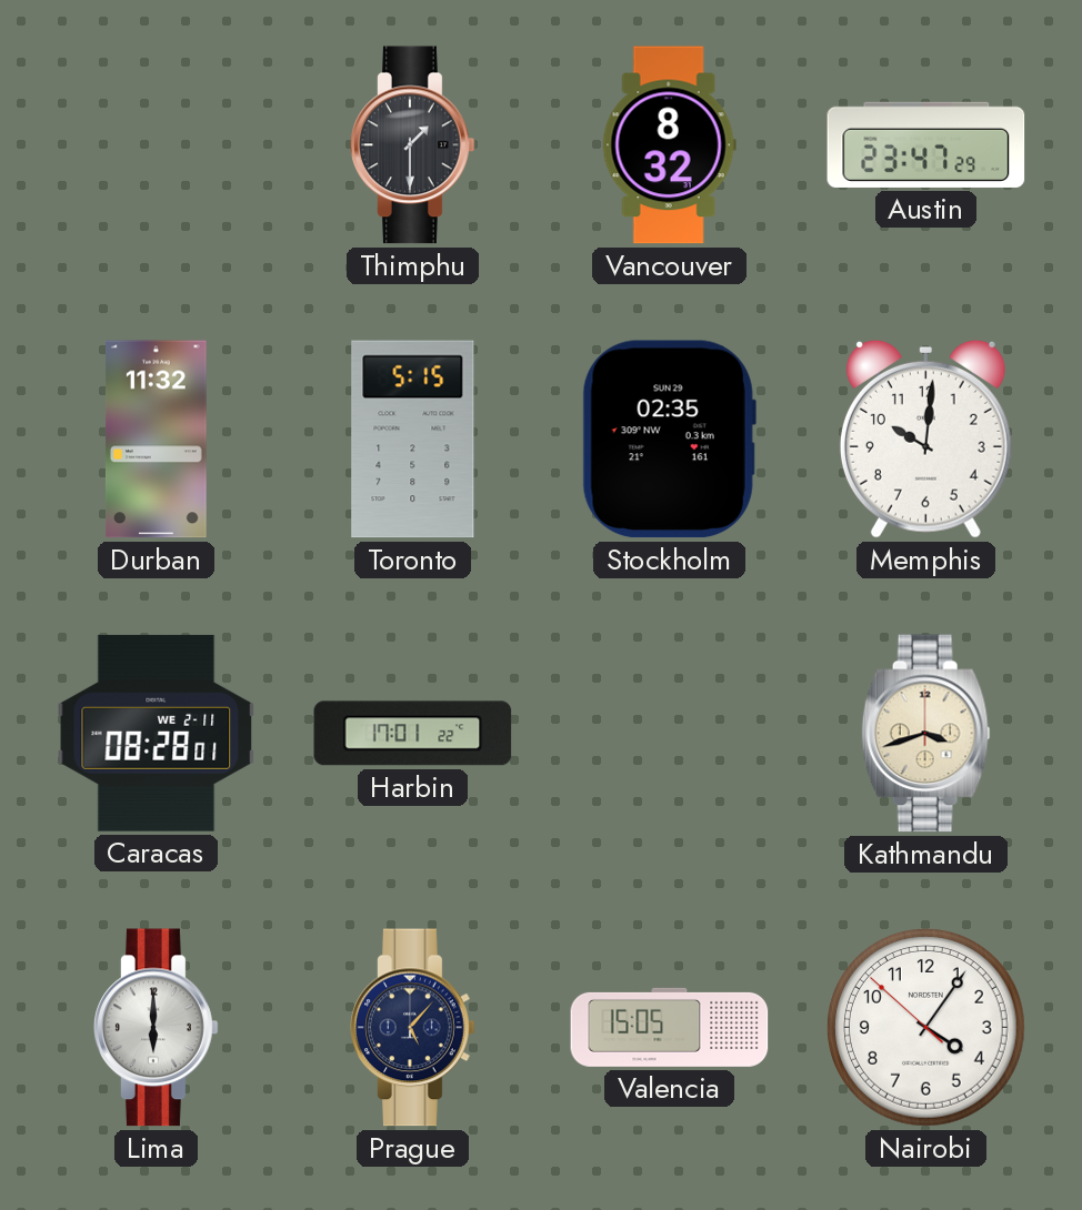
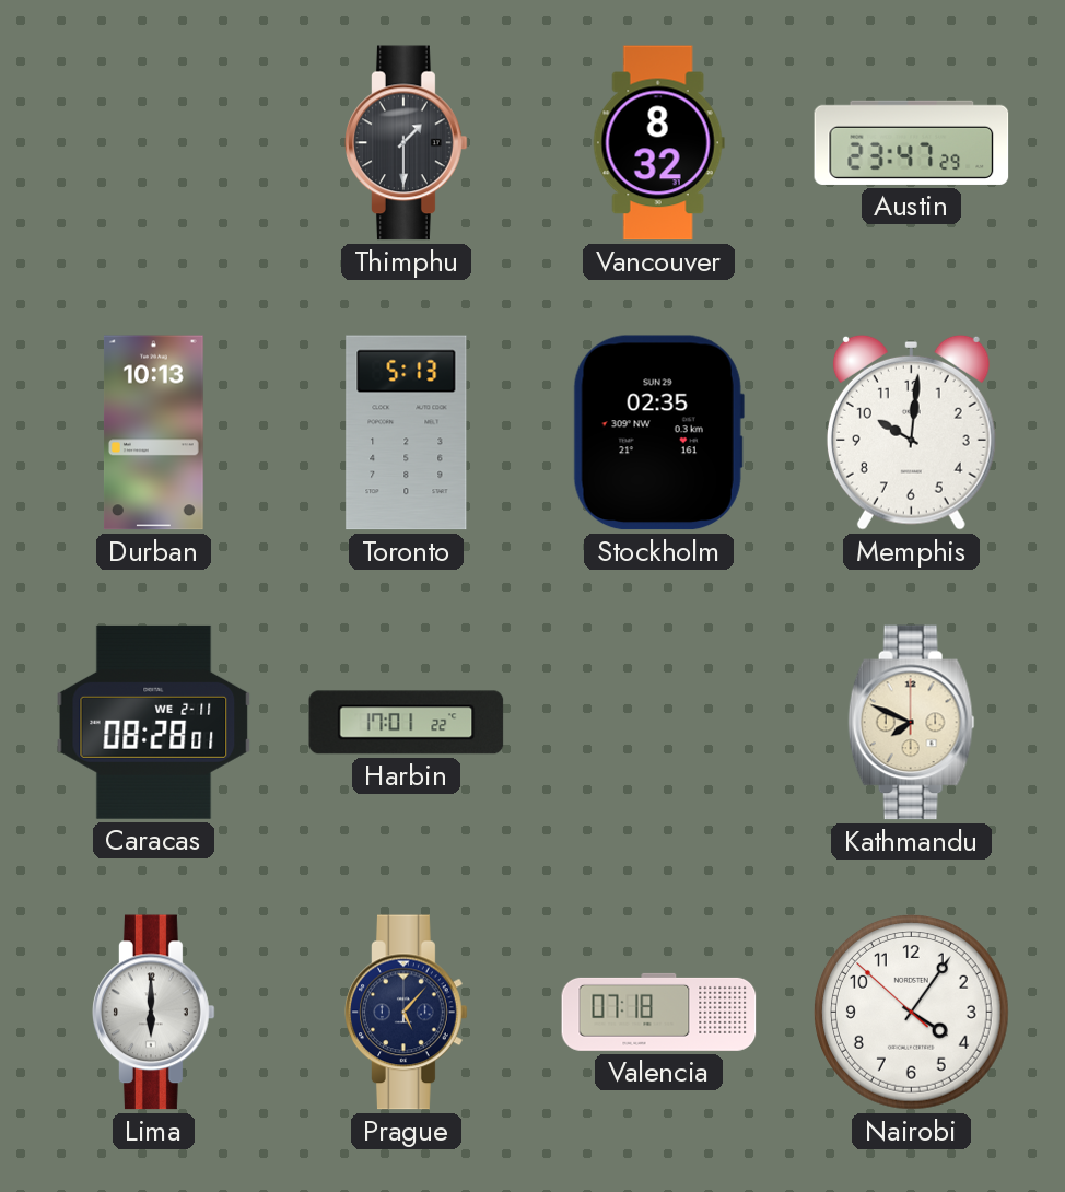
Durban: 11:32 -> 10:13
Toronto: 5:15 -> 5:13
Kathmandu: 3:42 -> 7:49
Valencia: 15:05 -> 07:18
